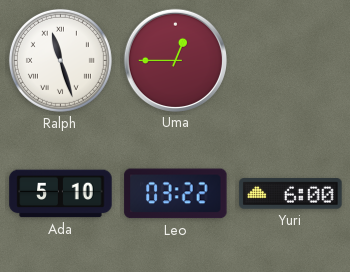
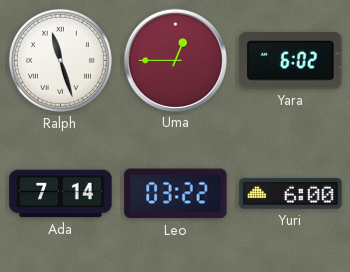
Yara: none -> 6:02
Ada: 5:10 -> 7:14
